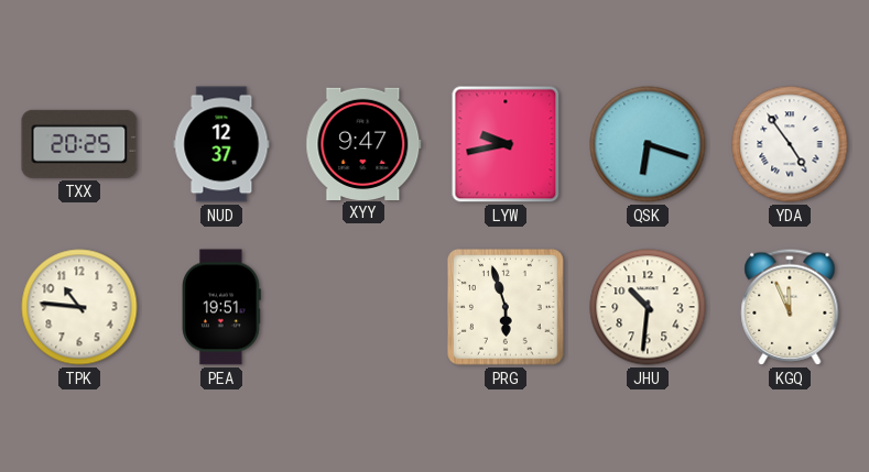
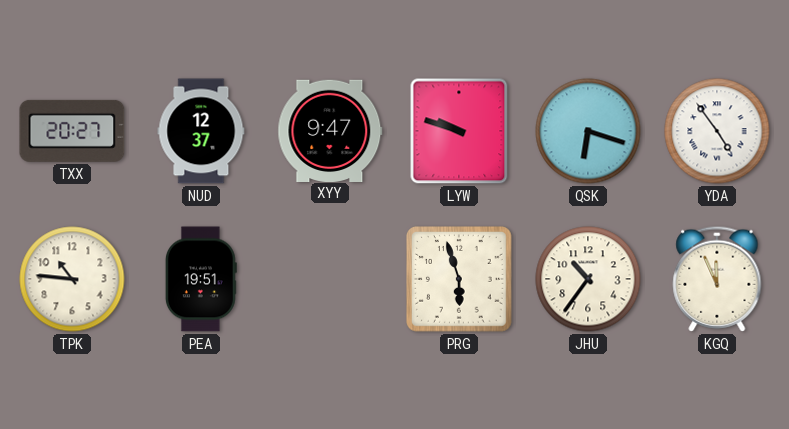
TXX: 20:25 -> 20:27
LYW: 9:43 -> 9:48
JHU: 10:31 -> 10:36
